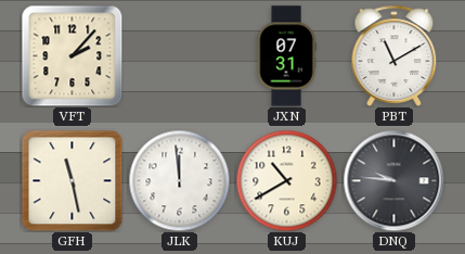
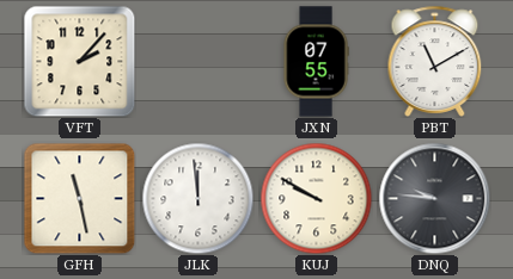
JXN: 07:31 -> 07:55
KUJ: 10:40 -> 9:50
